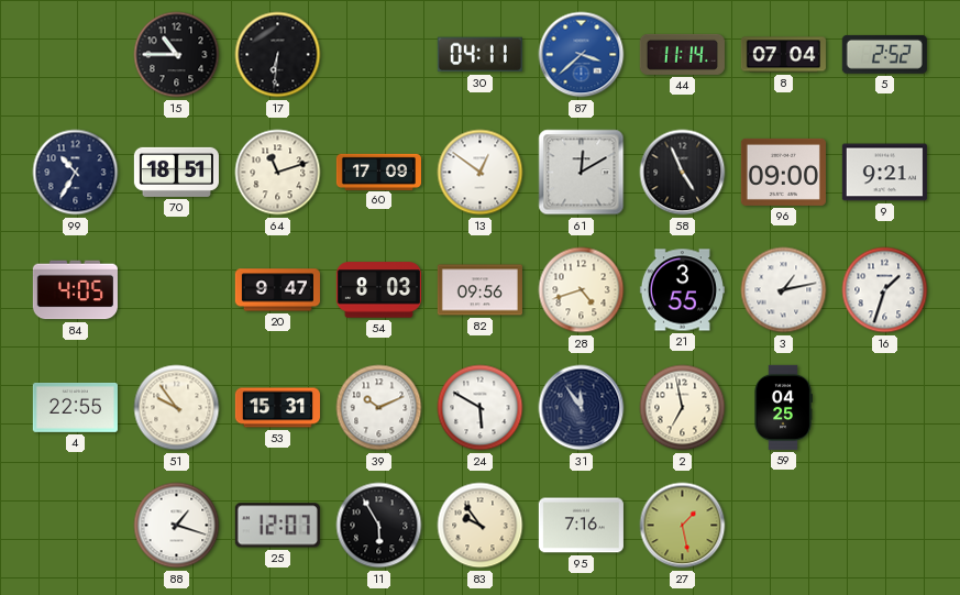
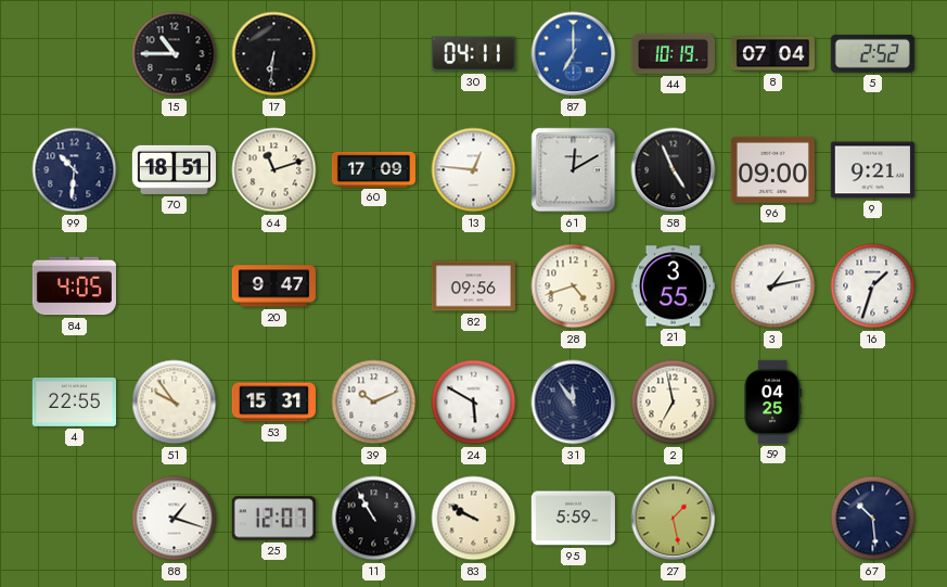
87: 3:38 -> 7:00
44: 11:14 -> 10:19
99: 10:35 -> 10:31
13: 12:51 -> 12:46
54: 8:03 -> none
11: 5:55 -> 10:55
83: 9:54 -> 9:50
95: 7:16 -> 5:59
67: none -> 10:29
